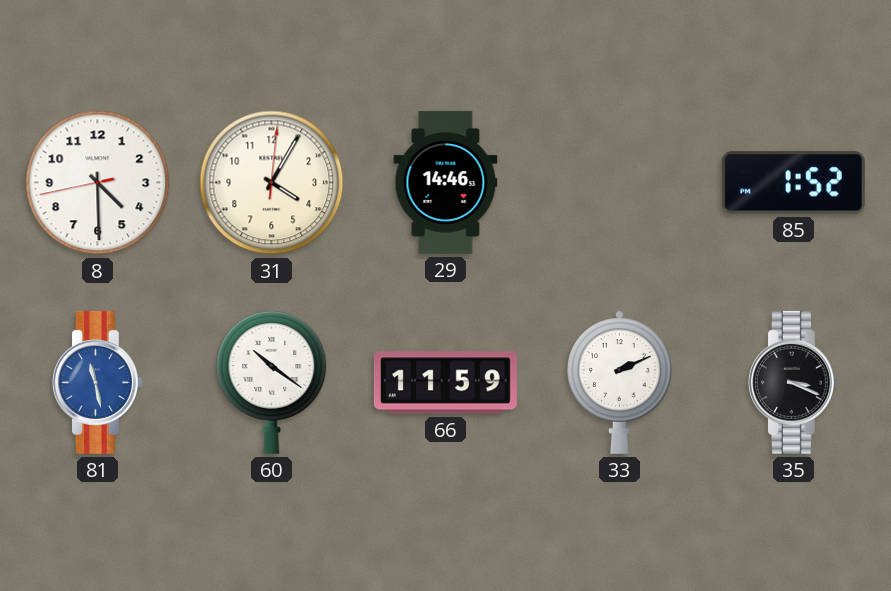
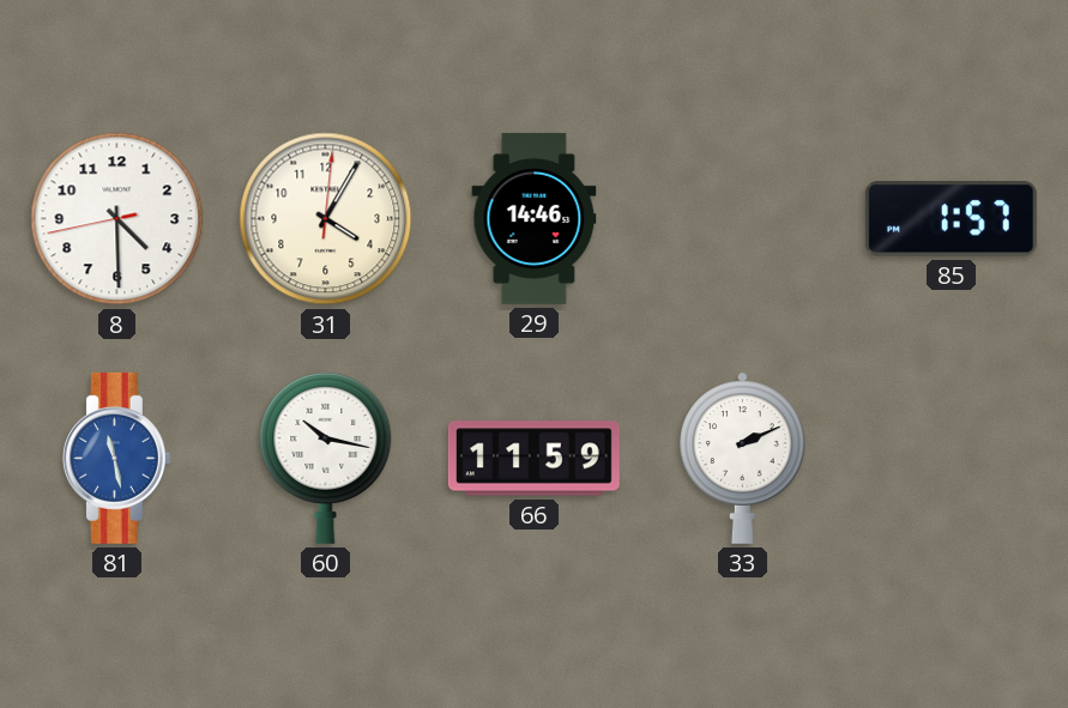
85: 1:52 -> 1:57
60: 10:21 -> 10:17
35: 3:19 -> none
